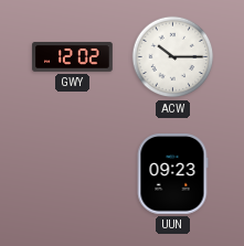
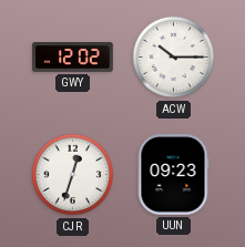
CJR: none -> 12:33
